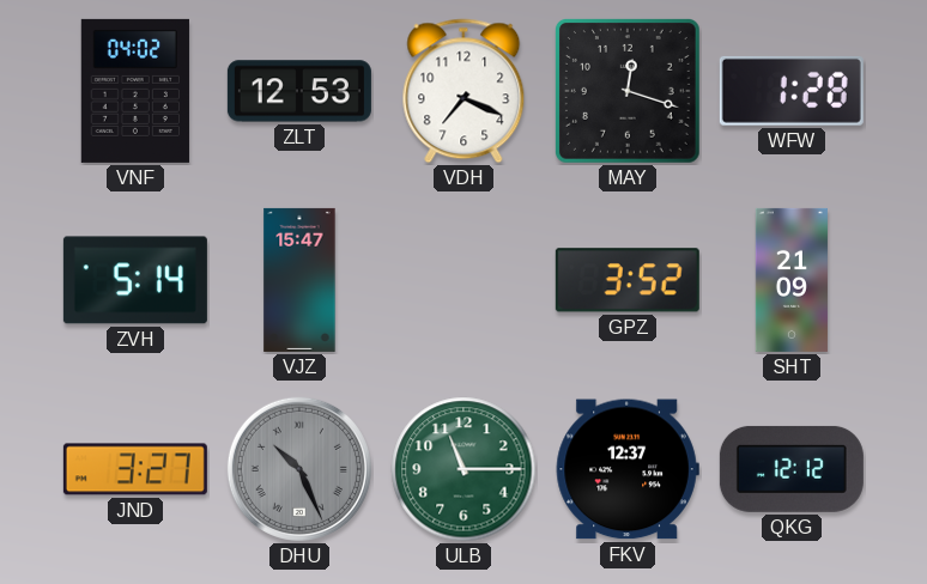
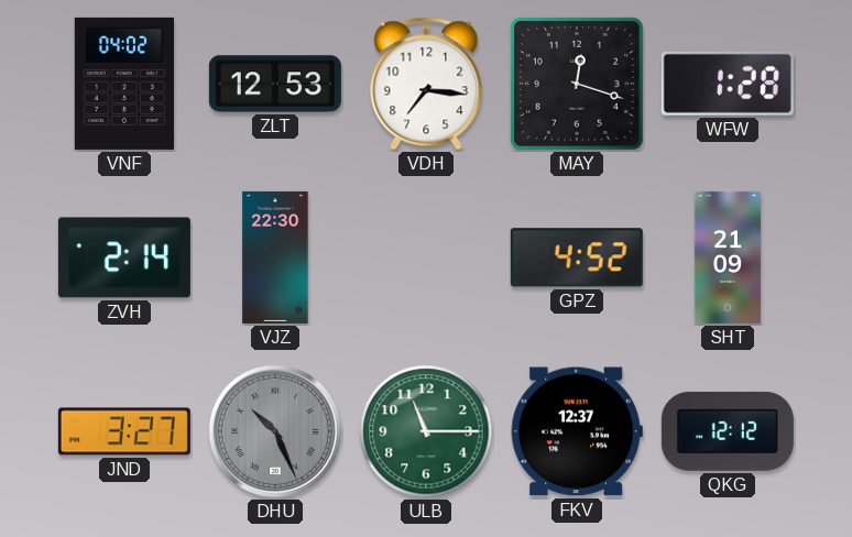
VDH: 7:19 -> 7:16
ZVH: 5:14 -> 2:14
VJZ: 15:47 -> 22:30
GPZ: 3:52 -> 4:52
